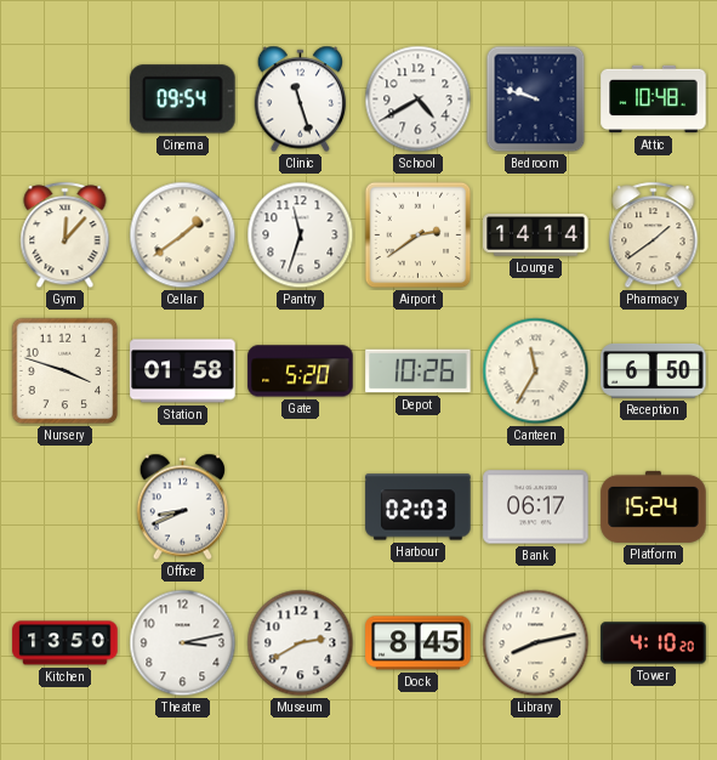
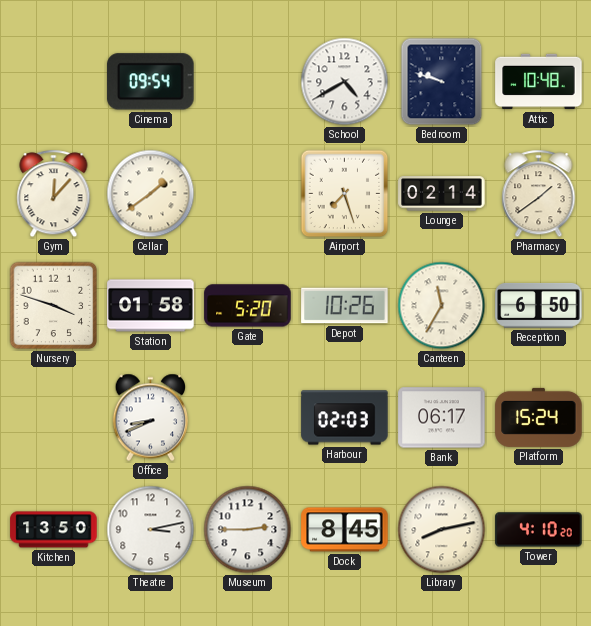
Clinic: 11:27 -> none
Pantry: 11:33 -> none
Airport: 2:39 -> 7:27
Lounge: 14:14 -> 02:14
Museum: 2:40 -> 2:45
